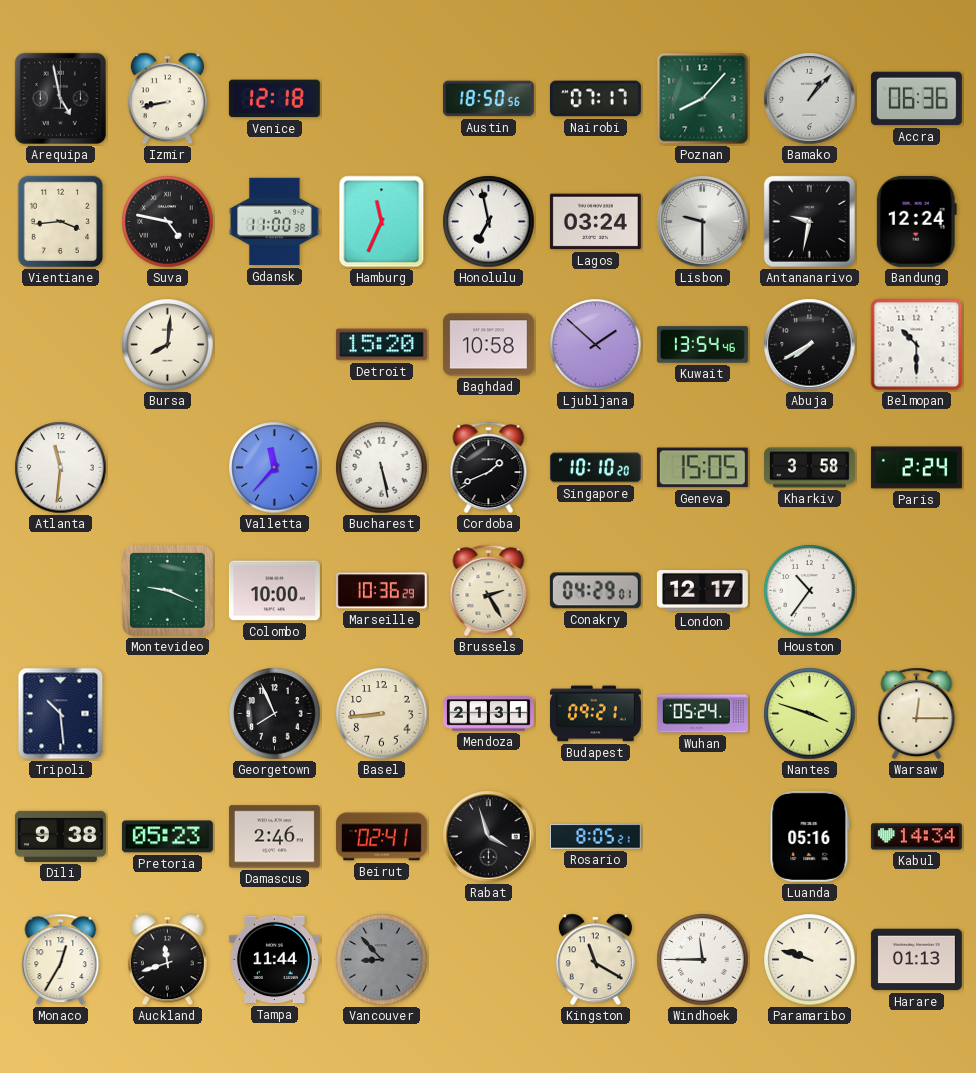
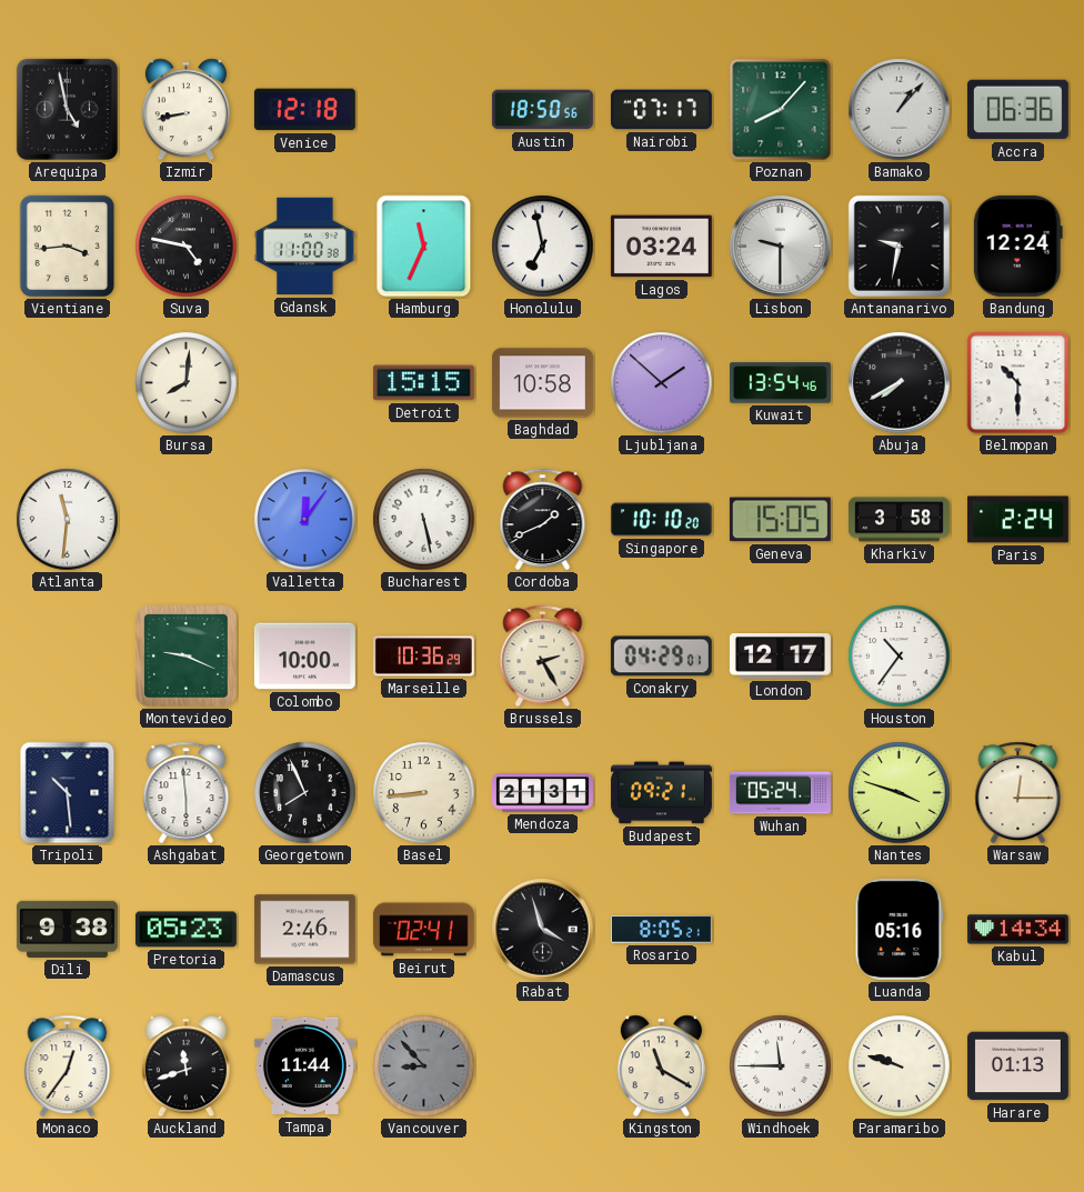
Detroit: 15:20 -> 15:15
Valletta: 11:37 -> 12:06
Ashgabat: none -> 5:59
Monaco: 12:35 -> 12:36
